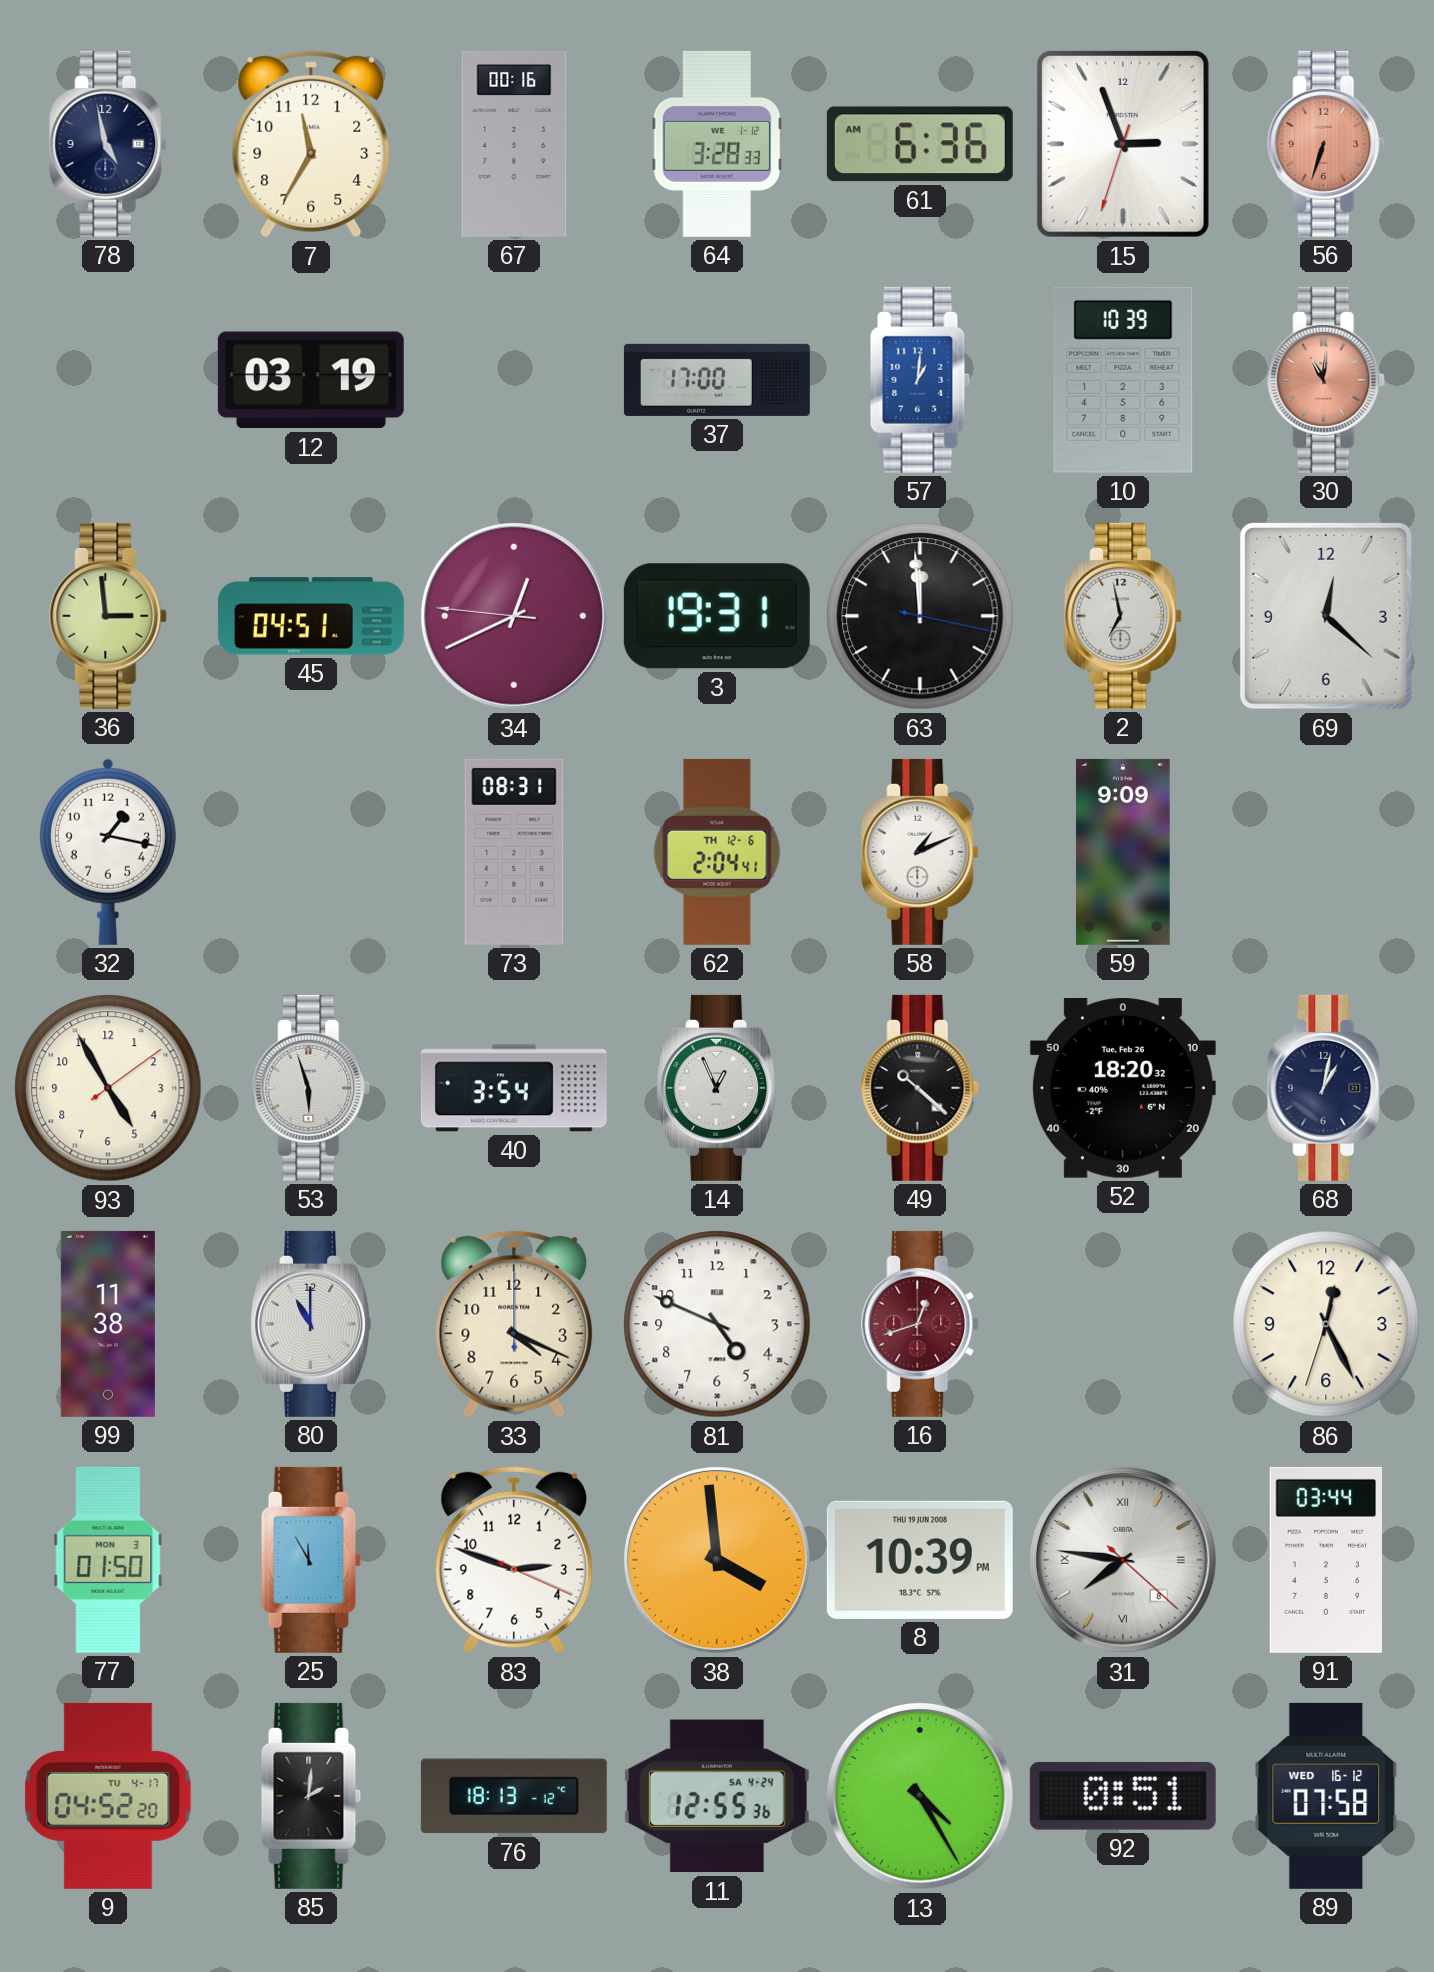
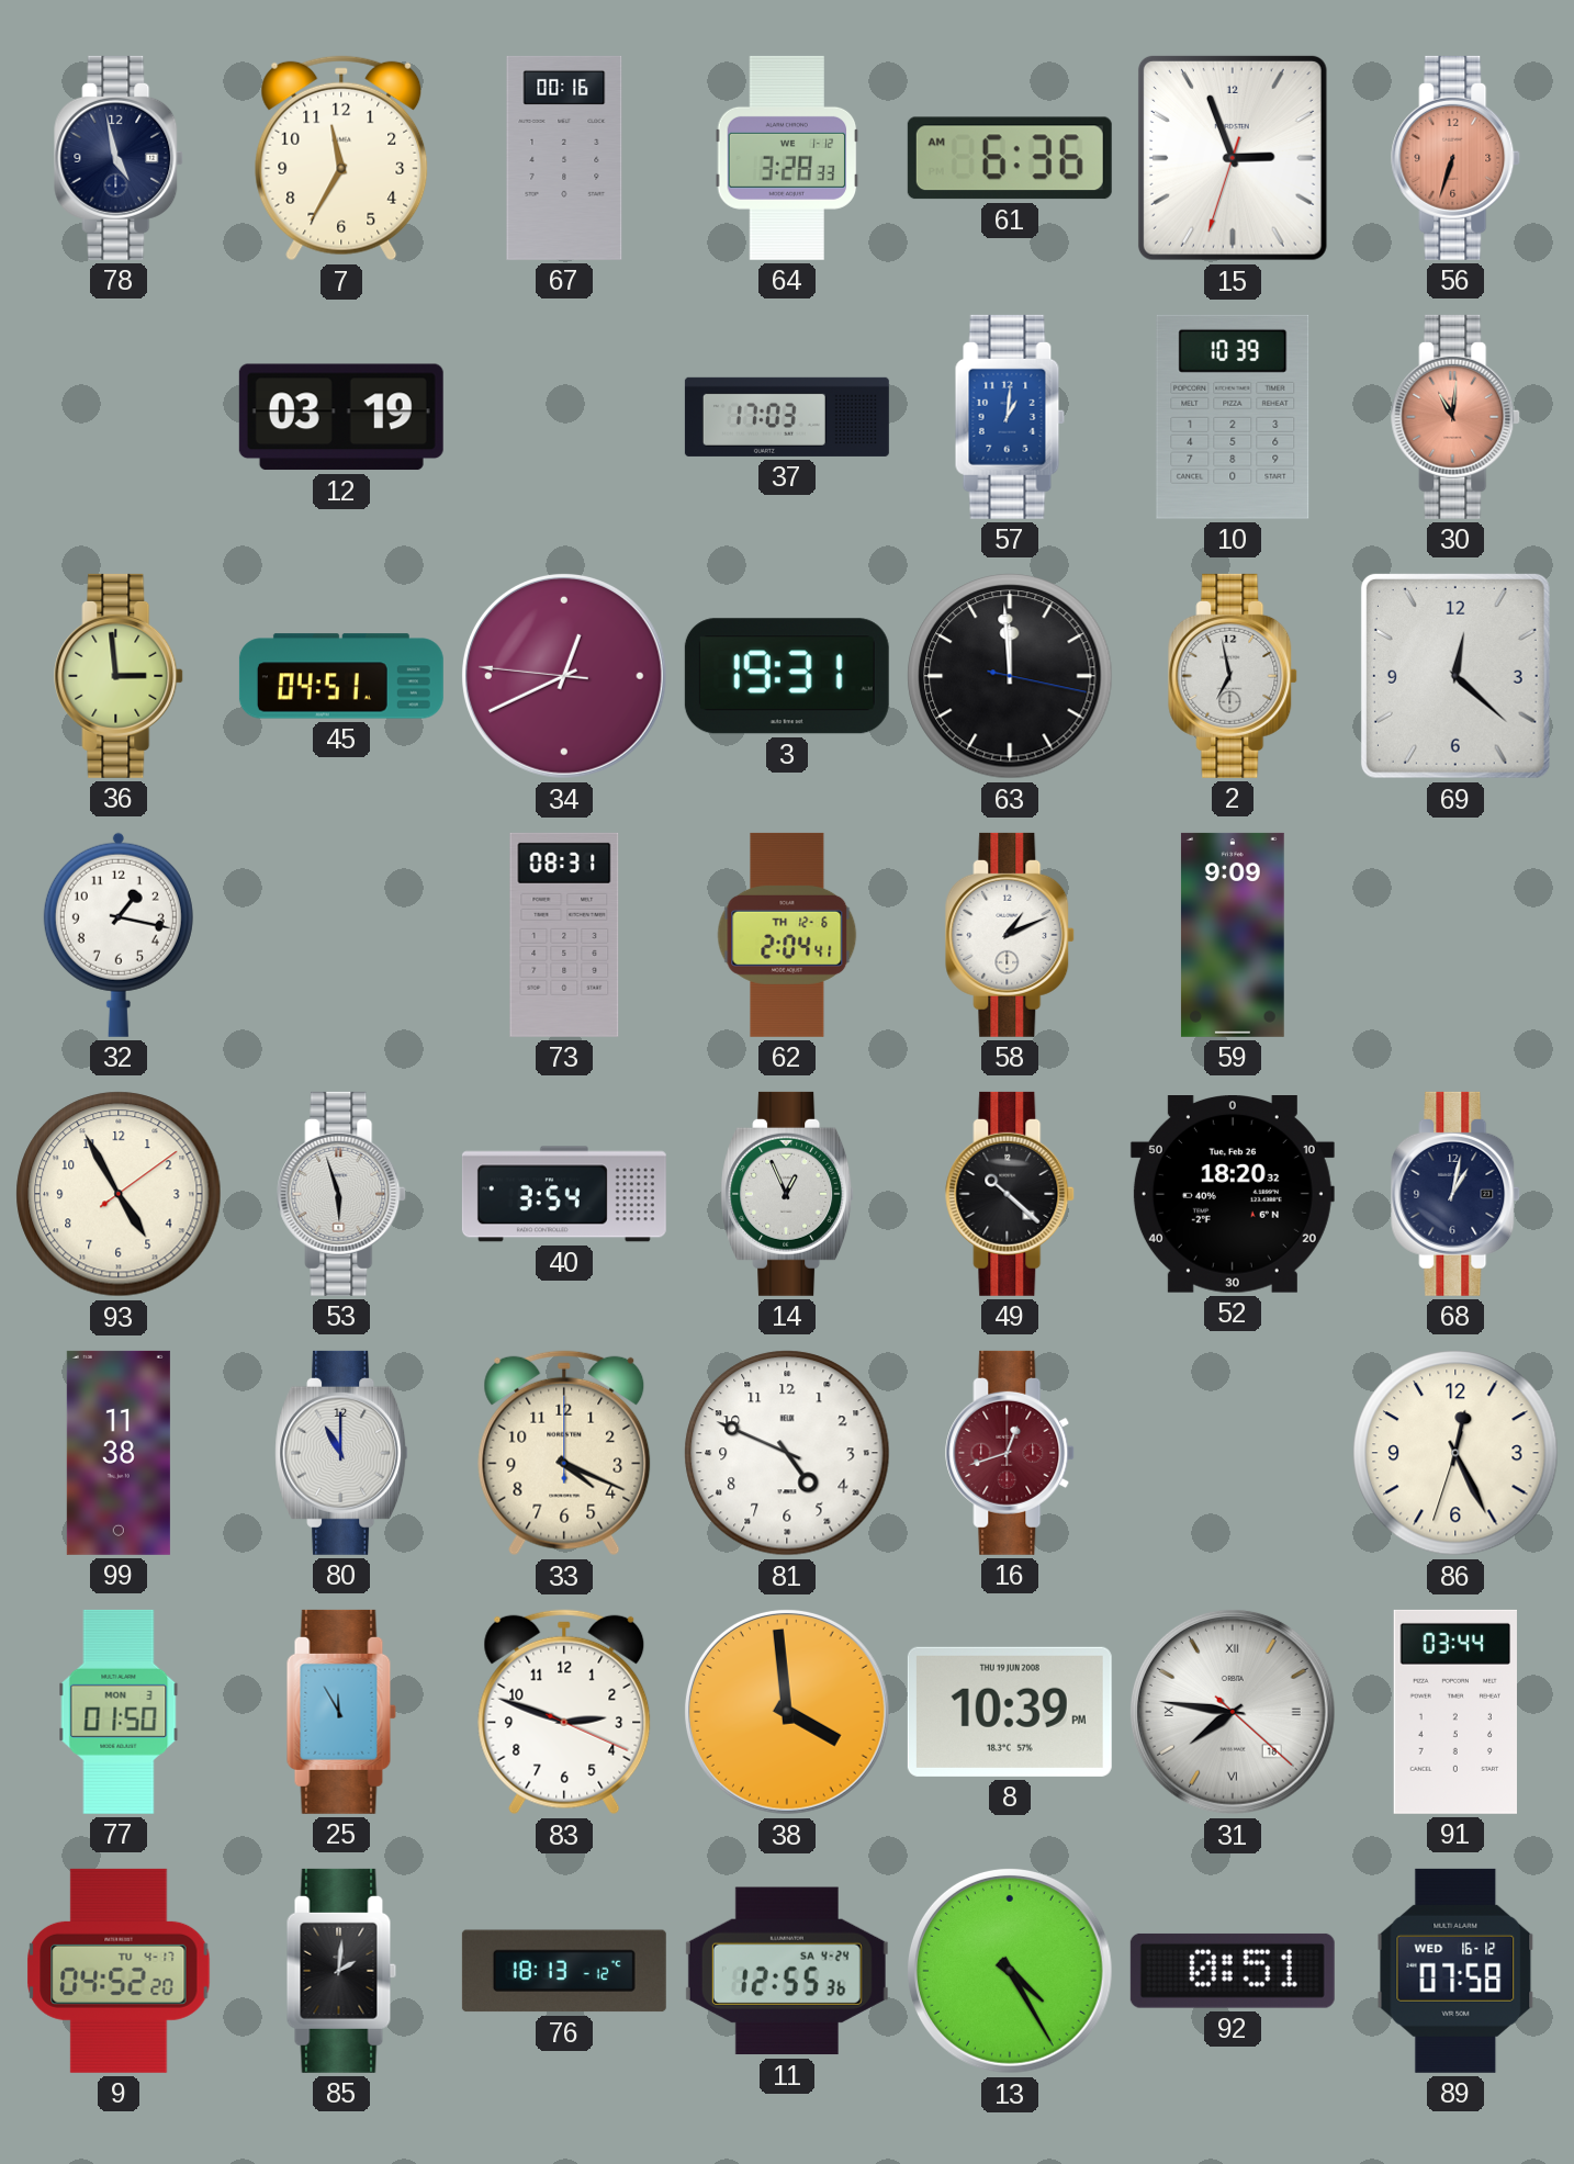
37: 17:00 -> 17:03
31 date: 8 -> 18
